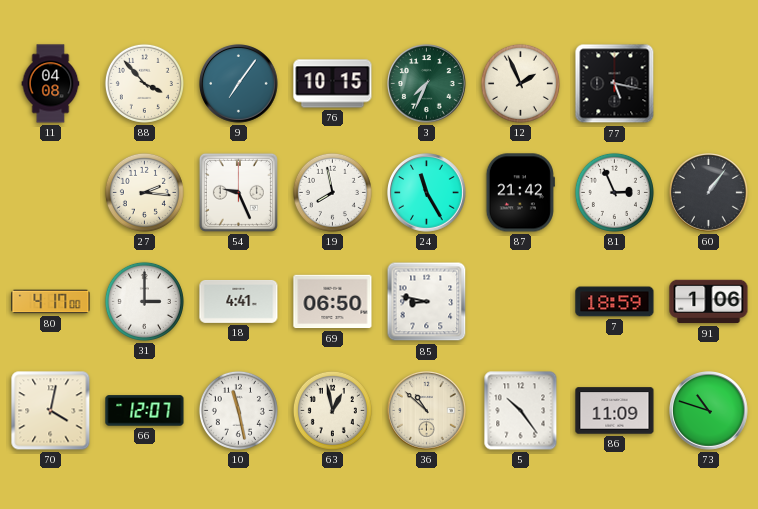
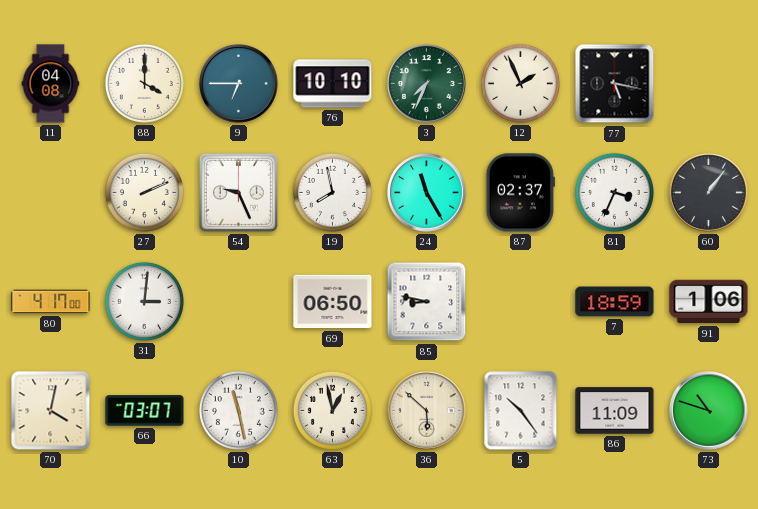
88: 3:53 -> 4:00
9: 7:06 -> 6:45
76: 10:15 -> 10:10
27: 2:16 -> 2:11
87: 21:42 -> 02:37
81: 2:56 -> 3:34
31: 3:00 -> 3:01
18: 4:41 -> none
66: 12:07 -> 03:07
36: 10:52 -> 5:52
